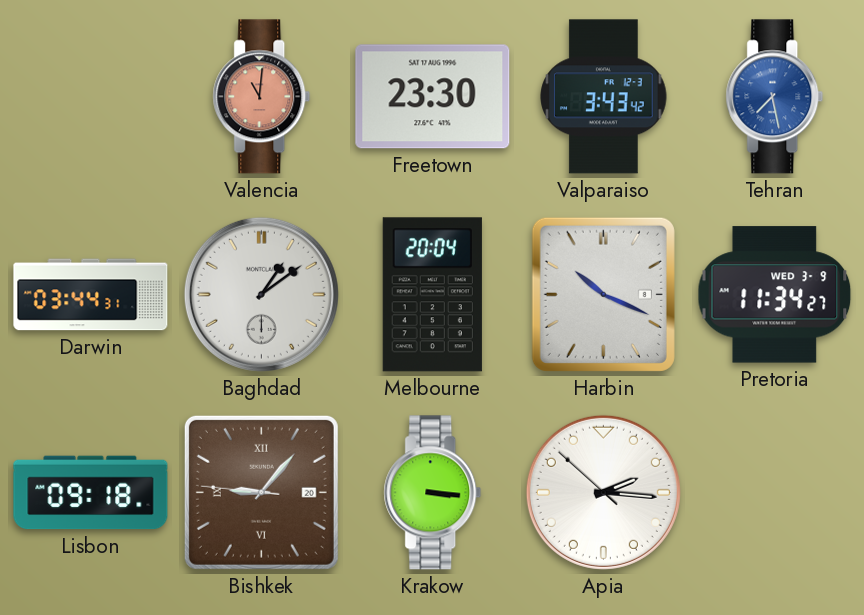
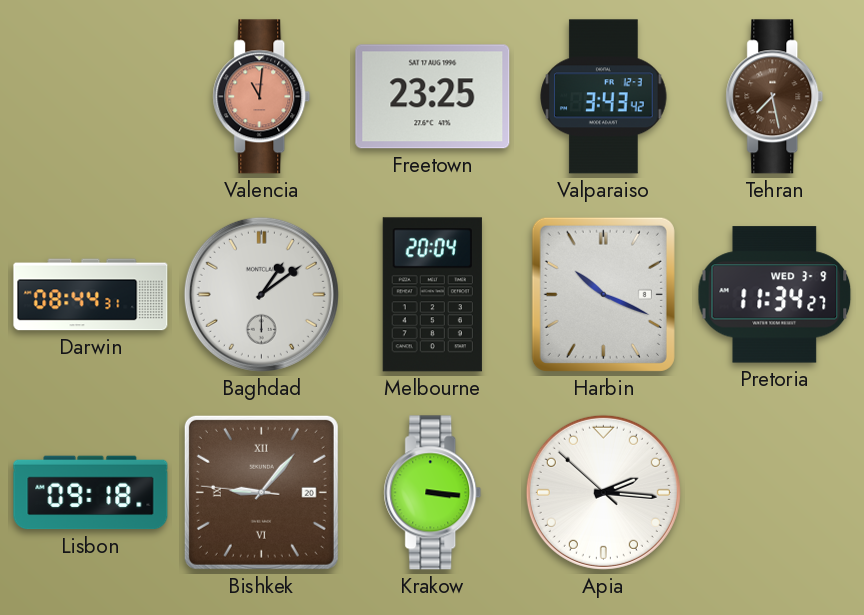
Freetown: 23:30 -> 23:25
Tehran dial: blue -> brown
Darwin: 03:44 -> 08:44
